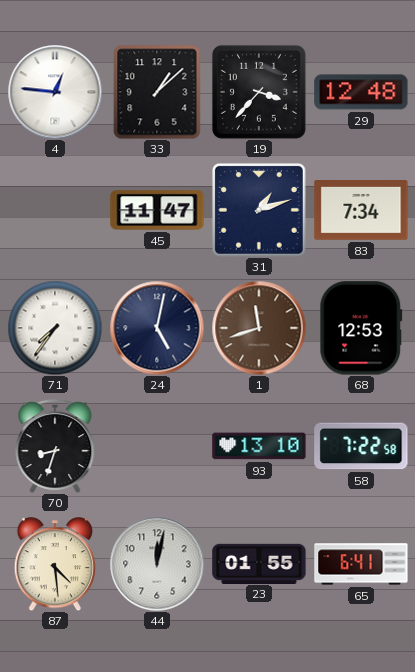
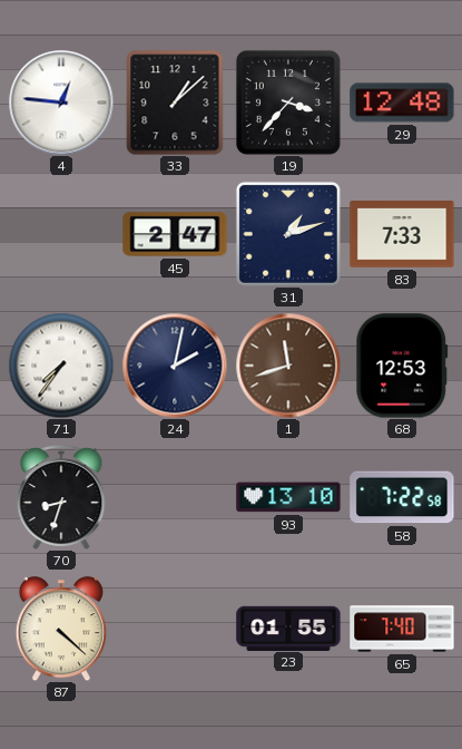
45: 11:47 -> 2:47
83: 7:34 -> 7:33
24: 5:02 -> 2:02
87: 4:29 -> 4:22
44: 12:02 -> none
65: 6:41 -> 7:40
